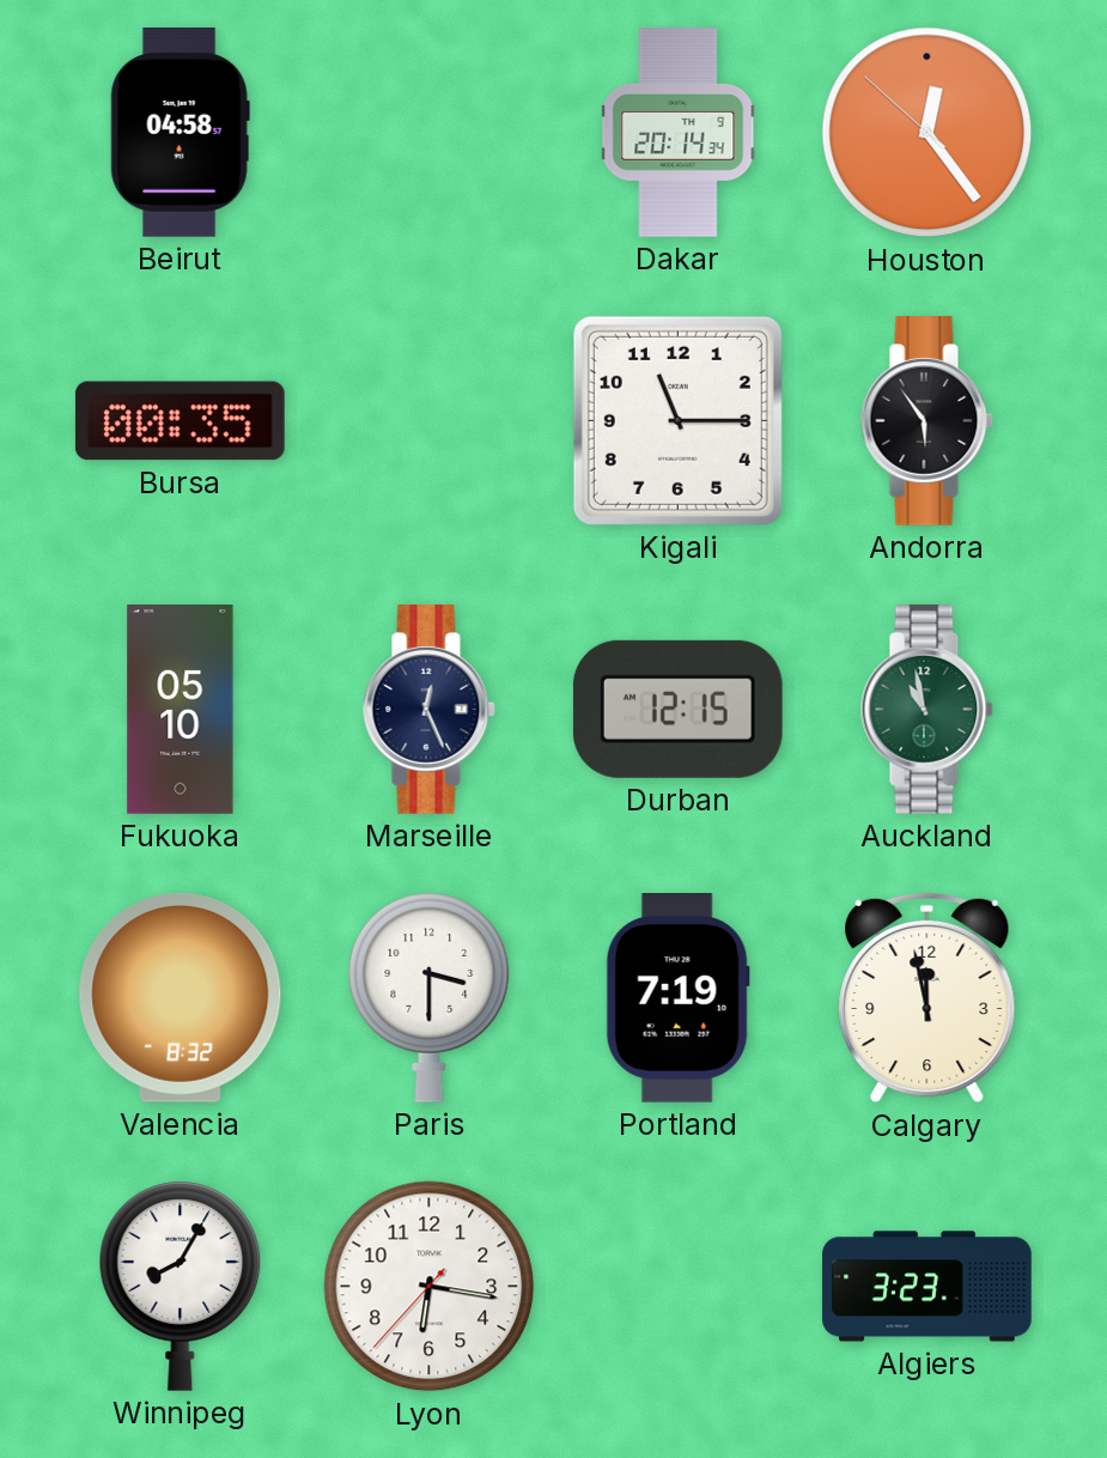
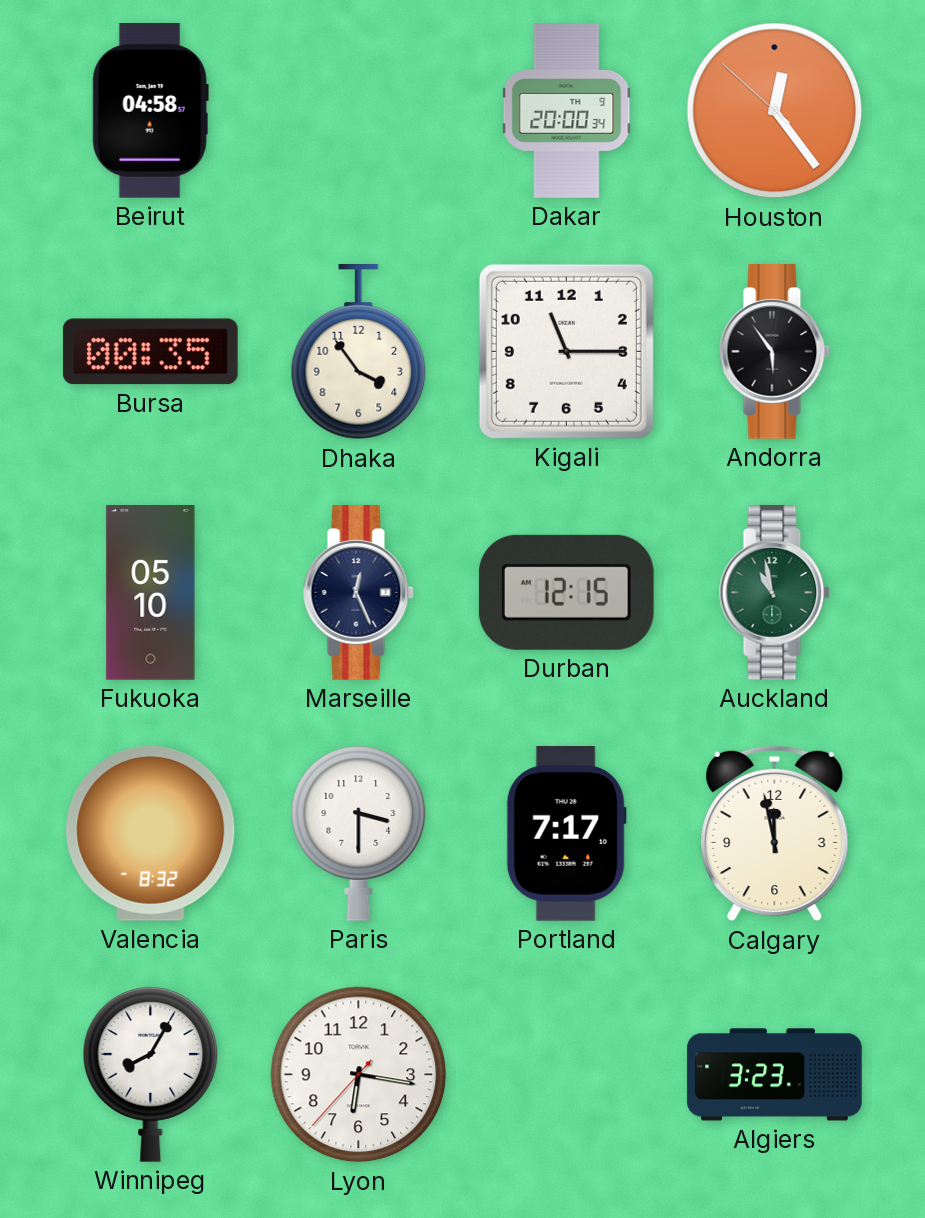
Dakar: 20:14 -> 20:00
Dhaka: none -> 3:54
Portland: 7:19 -> 7:17
